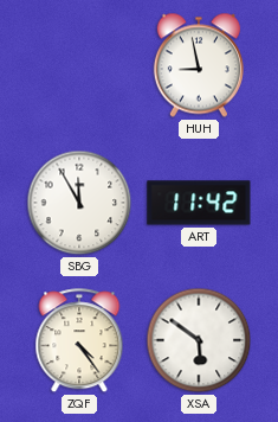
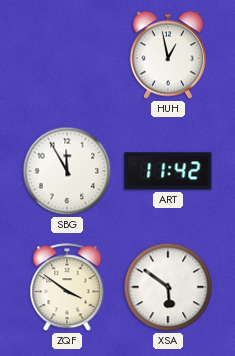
HUH: 8:58 -> 12:58
ZQF: 4:24 -> 3:51
